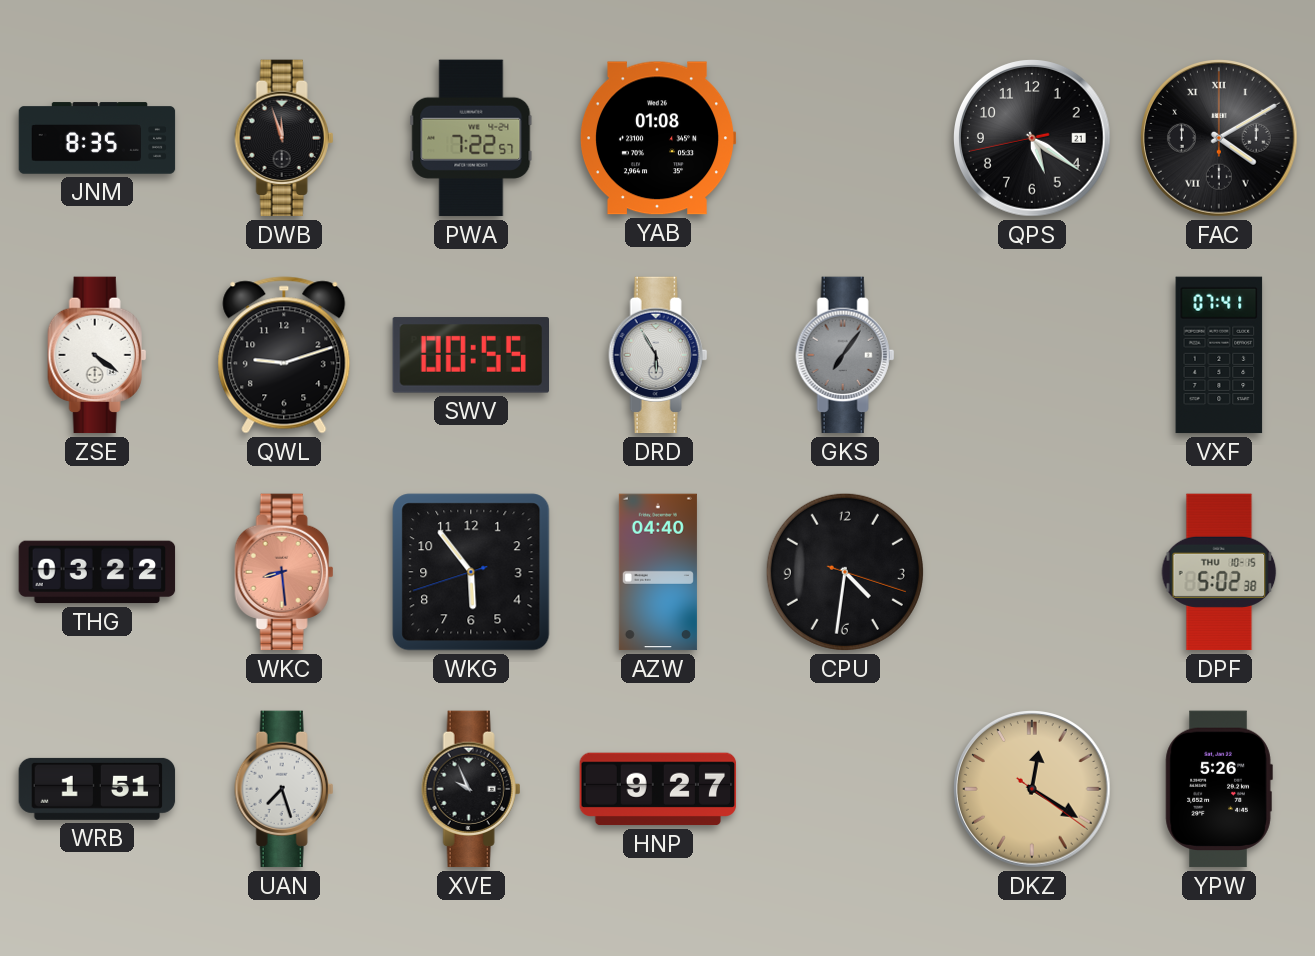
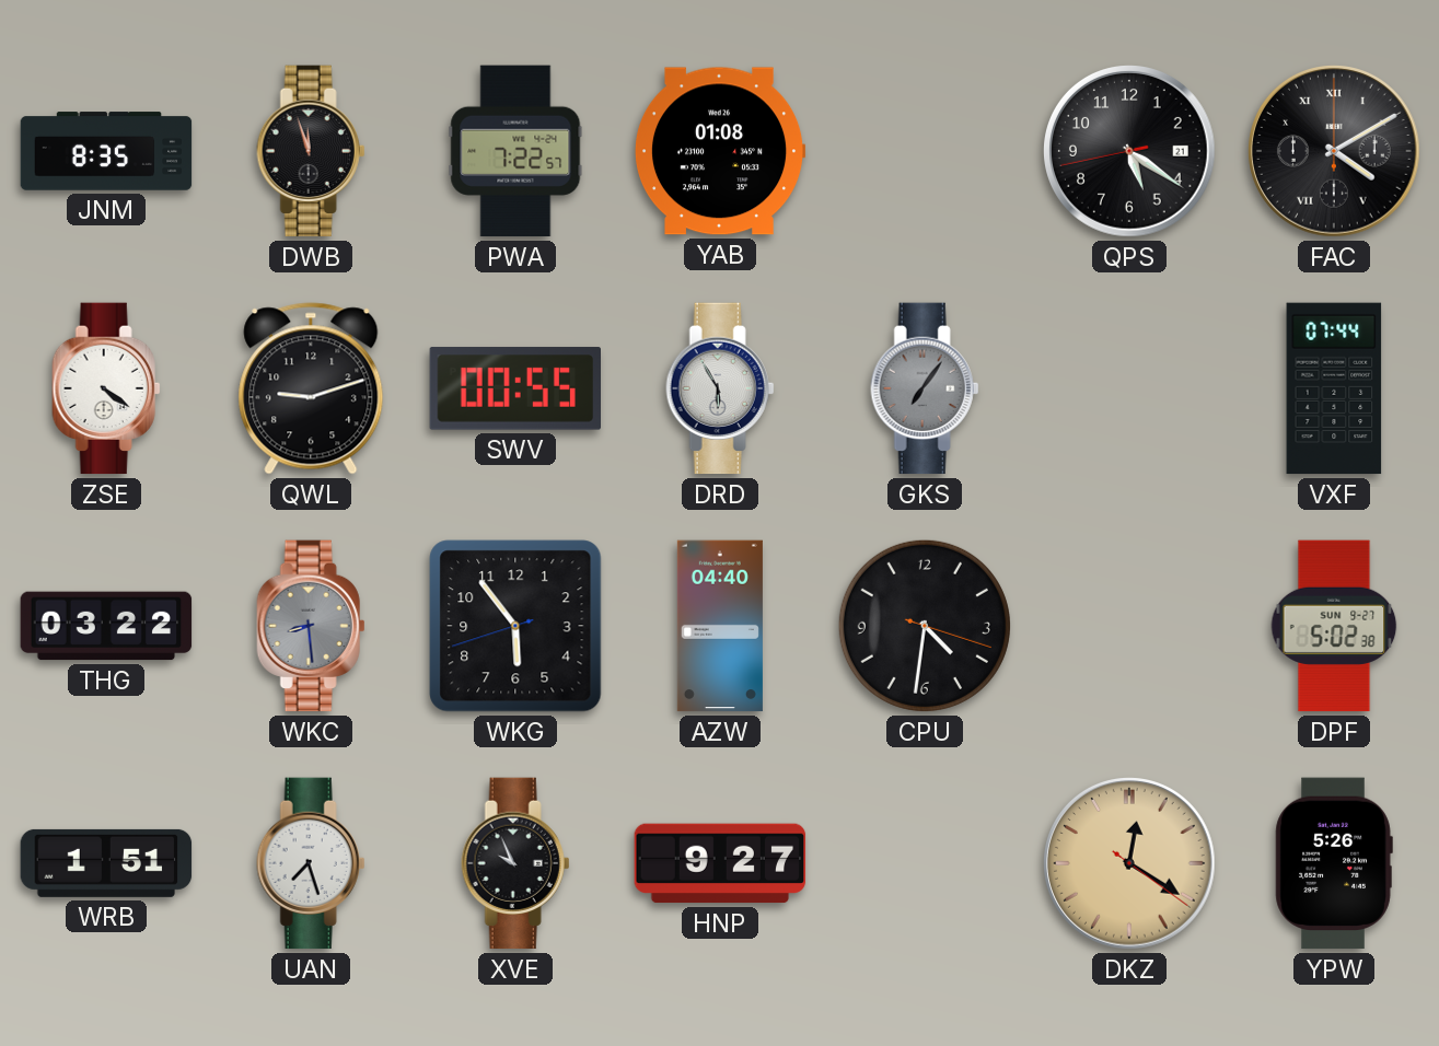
VXF: 07:41 -> 07:44
WKC dial: salmon -> grey
DPF date: THU 10-15 -> SUN 9-27
